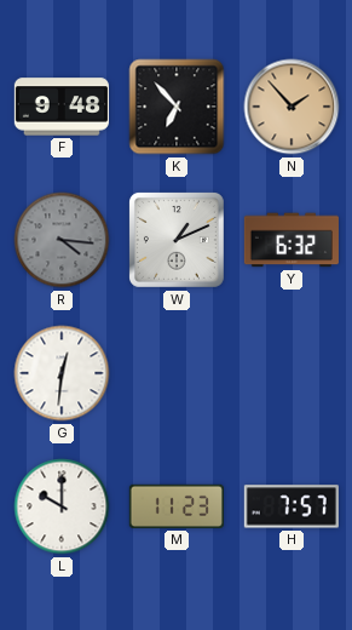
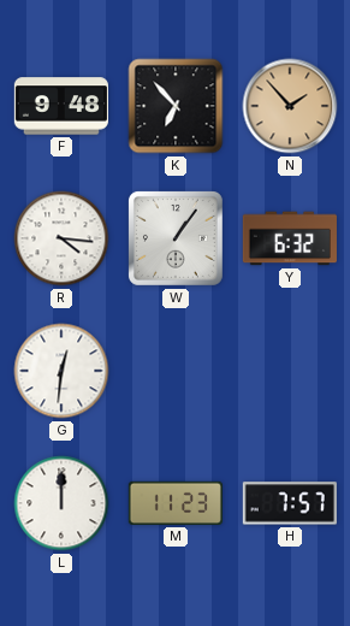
R dial: grey -> white
W: 1:11 -> 1:06
L: 10:00 -> 12:00
